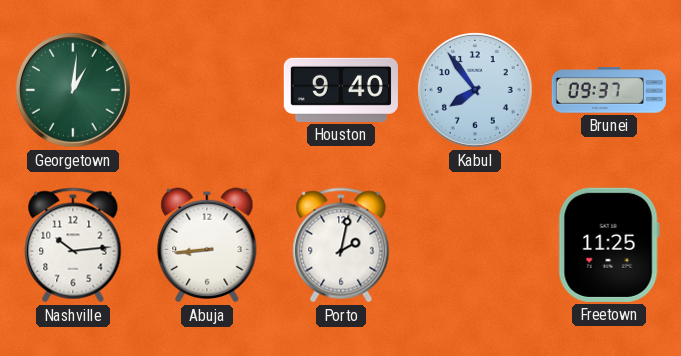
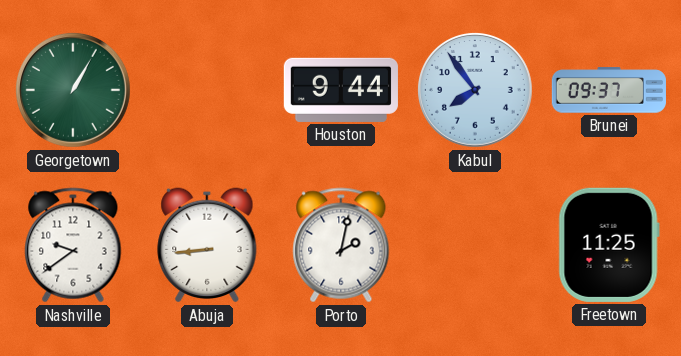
Georgetown: 1:01 -> 1:05
Houston: 9:40 -> 9:44
Nashville: 10:14 -> 9:39
